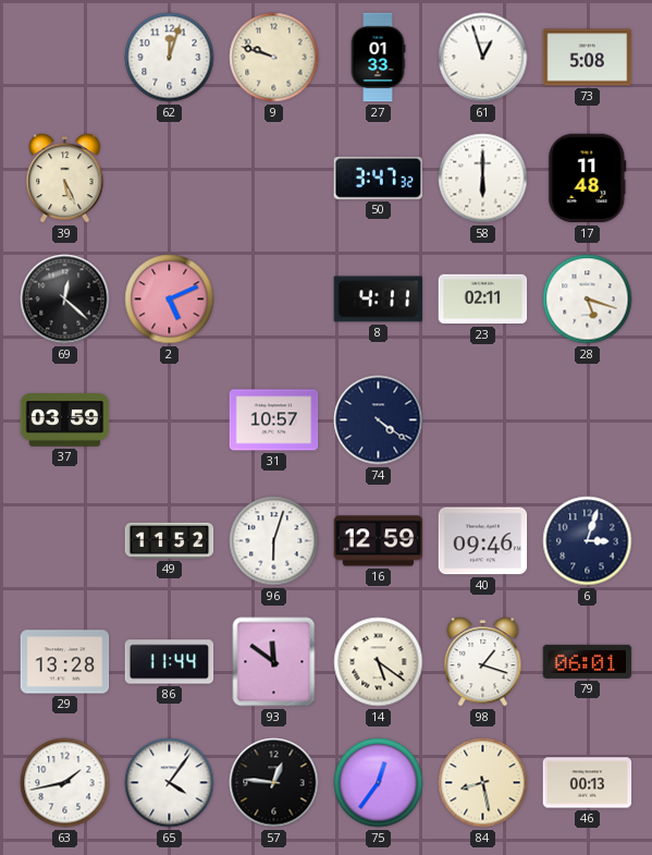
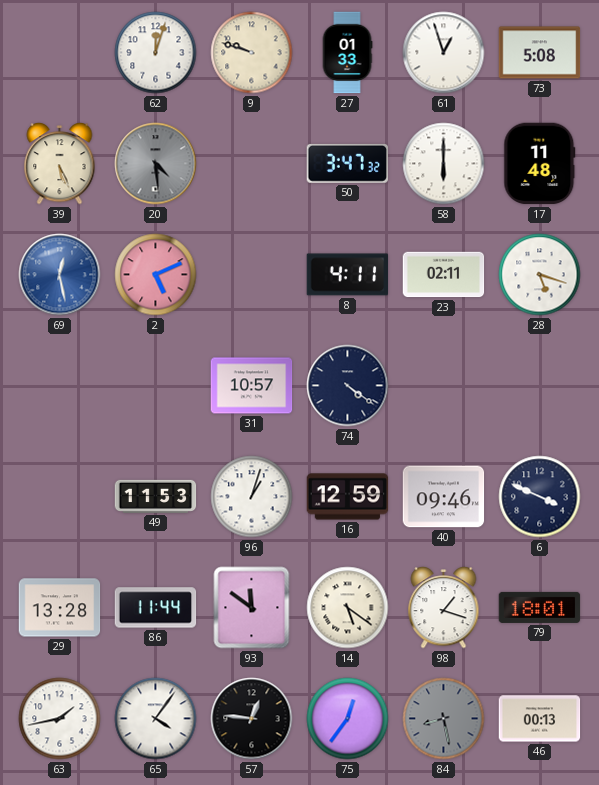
20: none -> 4:29
69: 12:22 -> 12:28
69 dial: black -> blue
37: 03:59 -> none
49: 11:52 -> 11:53
96: 6:03 -> 1:03
6: 3:03 -> 3:49
79: 06:01 -> 18:01
84 dial: cream -> grey
